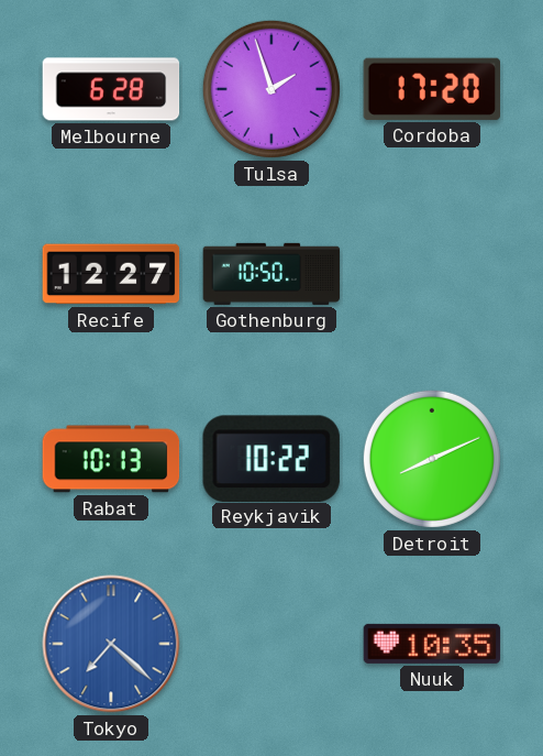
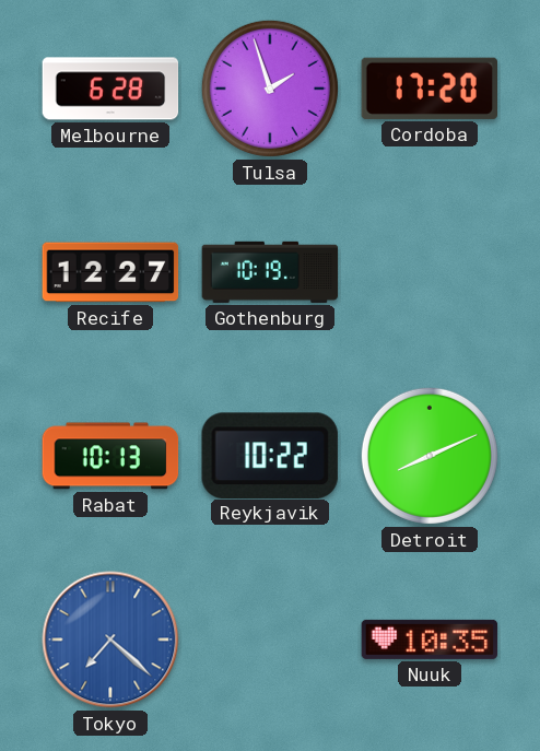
Gothenburg: 10:50 -> 10:19
